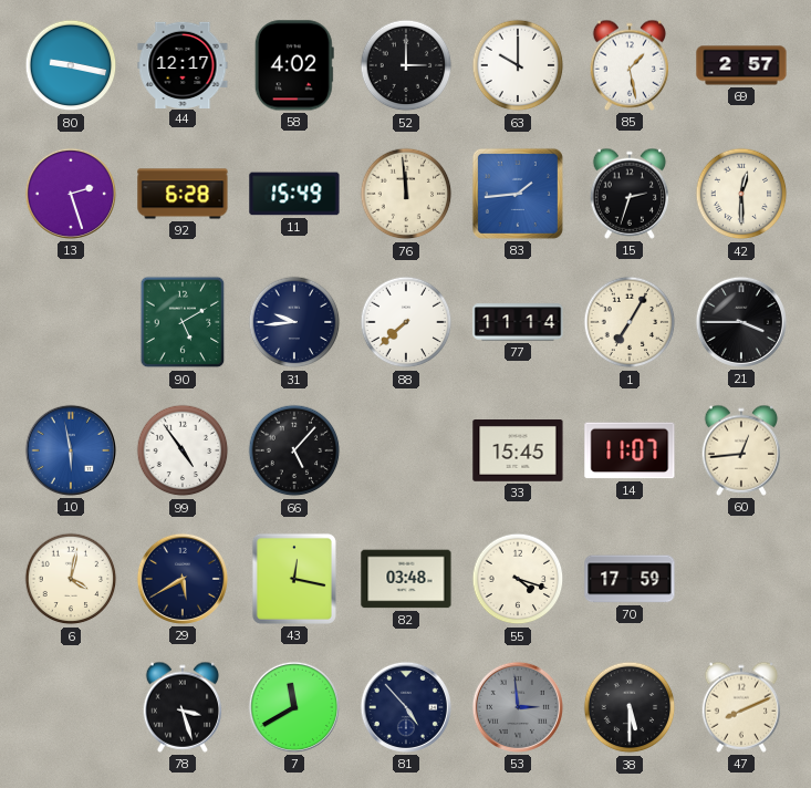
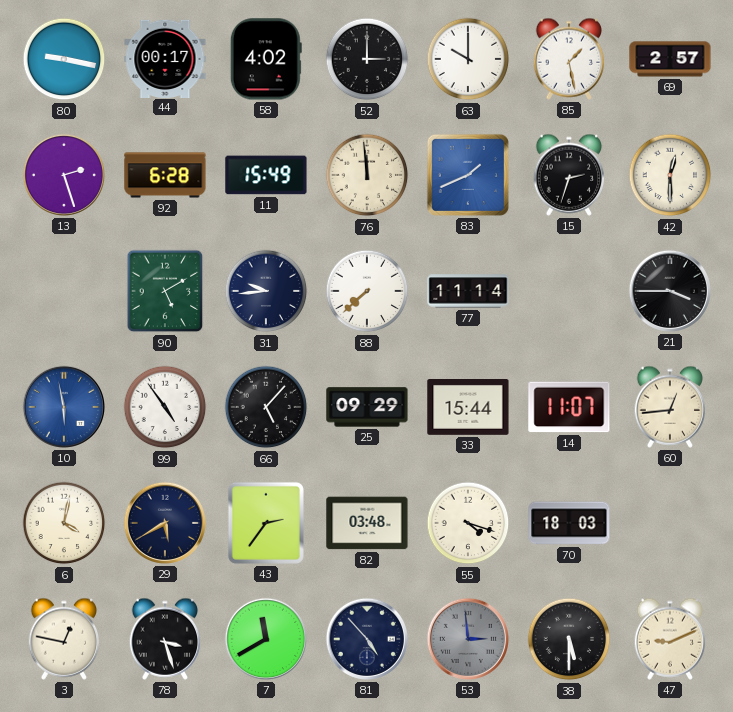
44: 12:17 -> 00:17
83: 1:44 -> 1:41
1: 7:05 -> none
25: none -> 09:29
33: 15:45 -> 15:44
43: 12:17 -> 2:36
70: 17:59 -> 18:03
3: none -> 12:47
47: 8:11 -> 9:11
